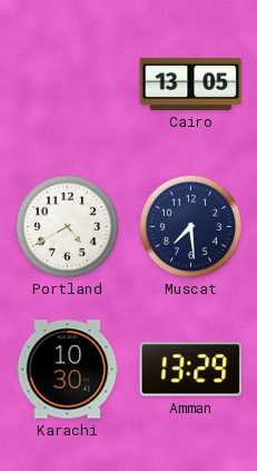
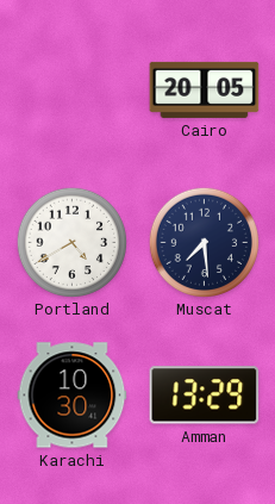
Cairo: 13:05 -> 20:05
